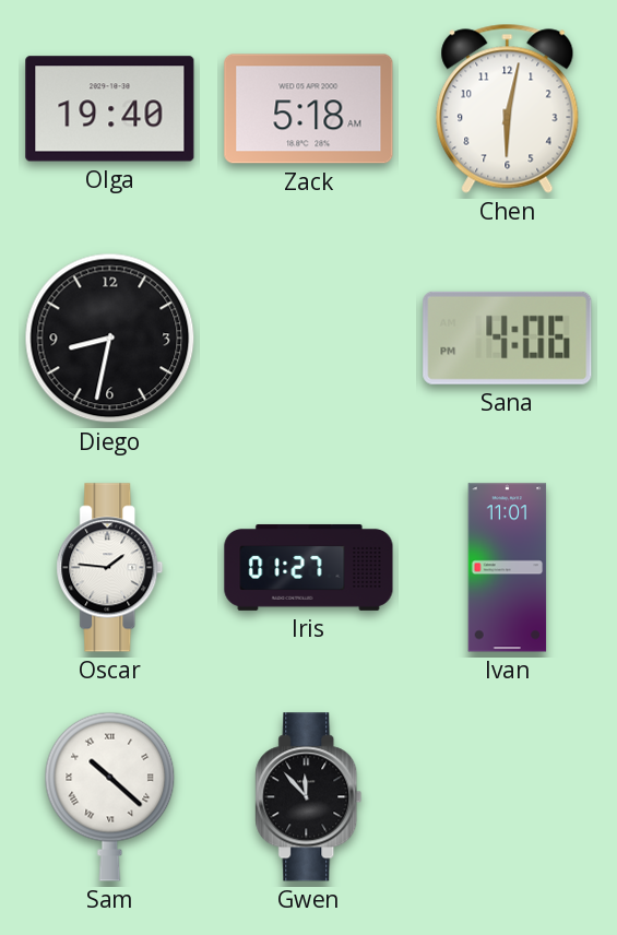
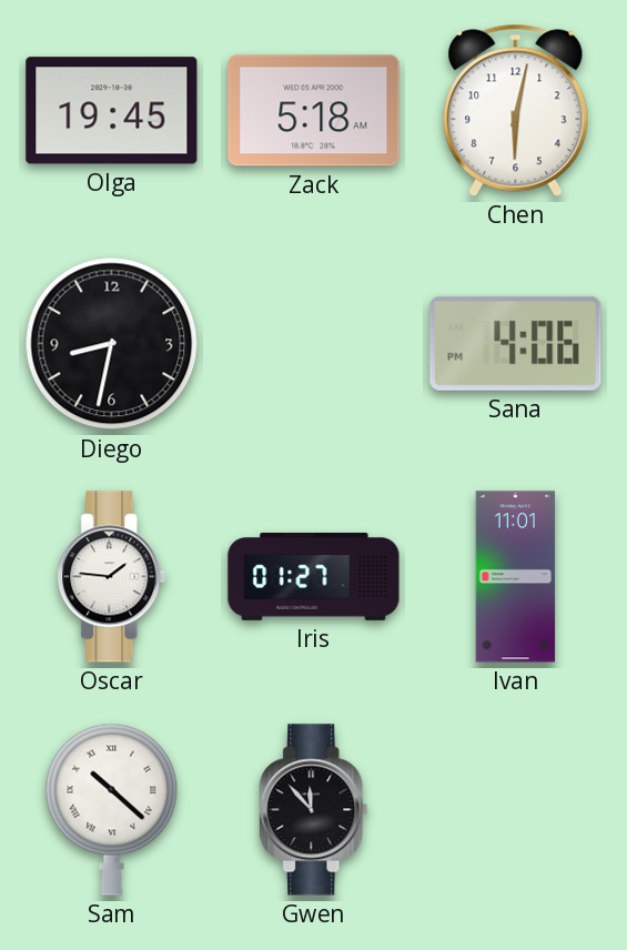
Olga: 19:40 -> 19:45
